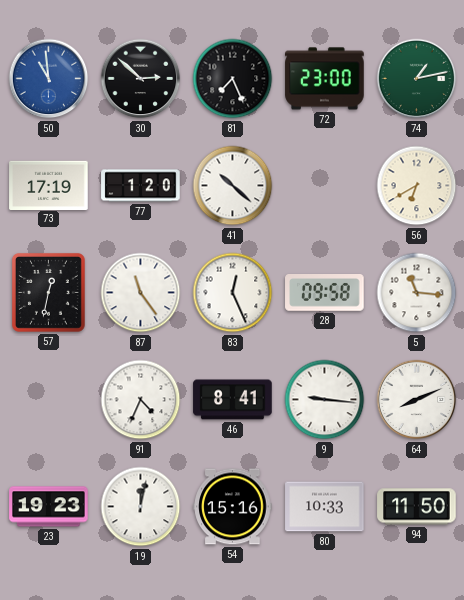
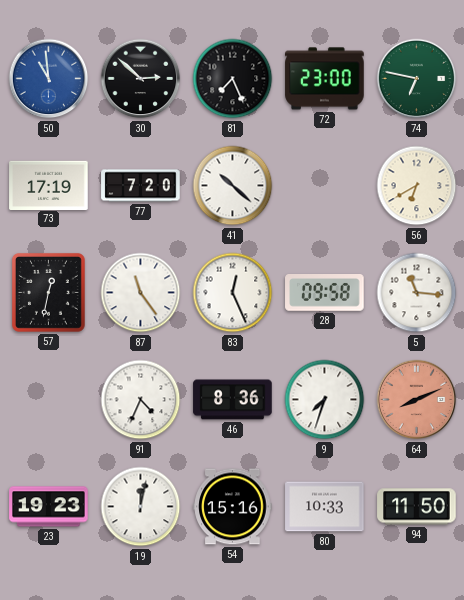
74: 1:13 -> 6:47
77: 1:20 -> 7:20
46: 8:41 -> 8:36
9: 9:16 -> 7:33
64 dial: white -> salmon
